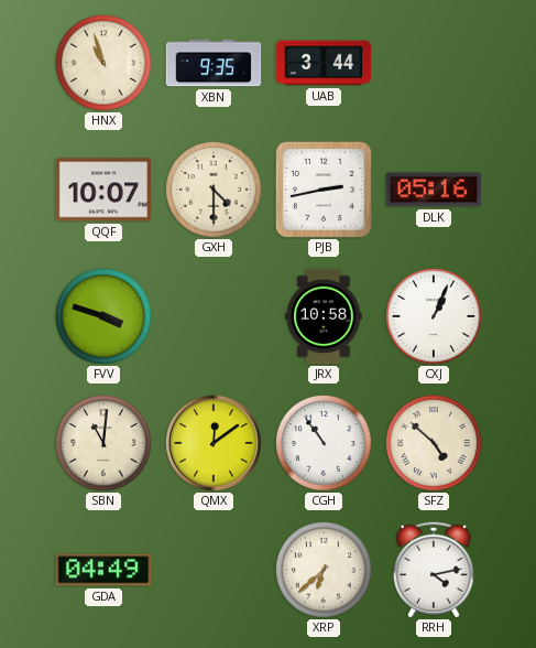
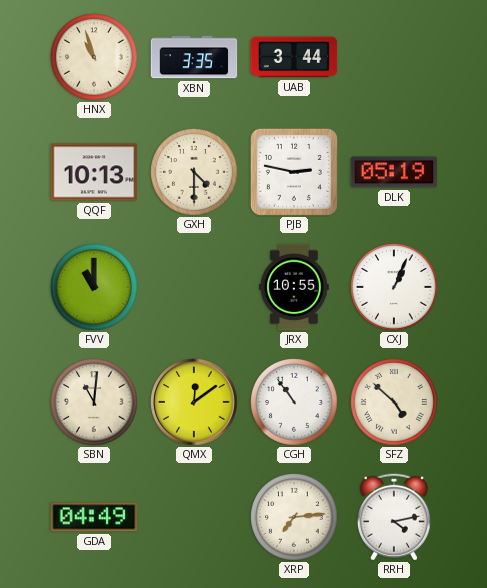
XBN: 9:35 -> 3:35
QQF: 10:07 -> 10:13
PJB: 2:43 -> 2:47
DLK: 05:16 -> 05:19
FVV: 3:48 -> 11:00
JRX: 10:58 -> 10:55
XRP: 6:38 -> 7:14
